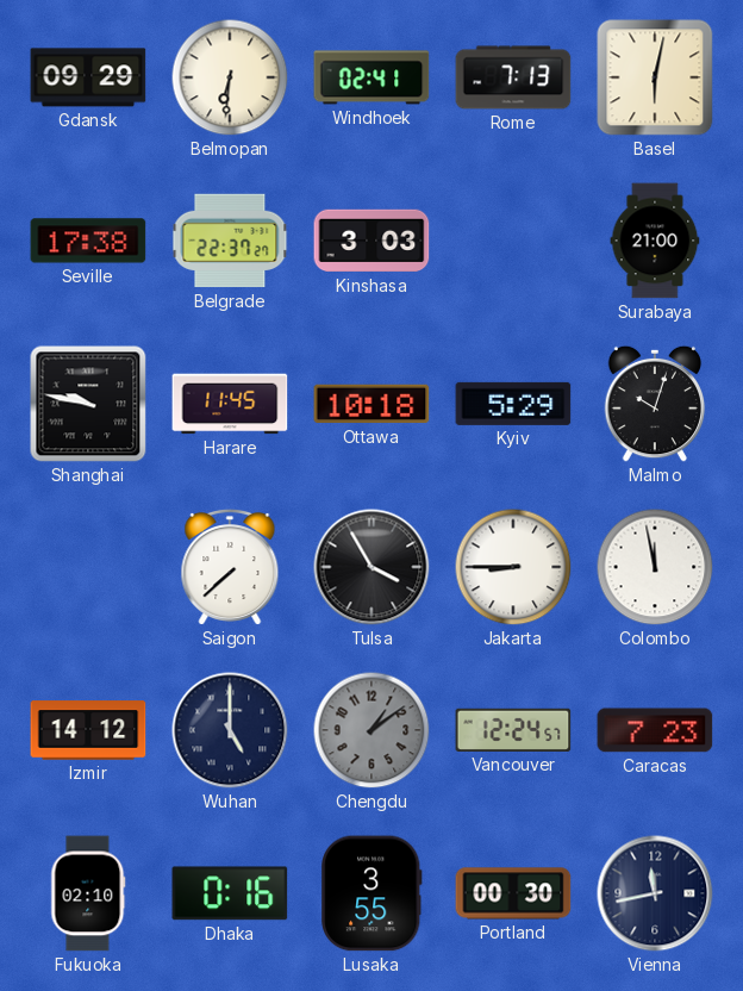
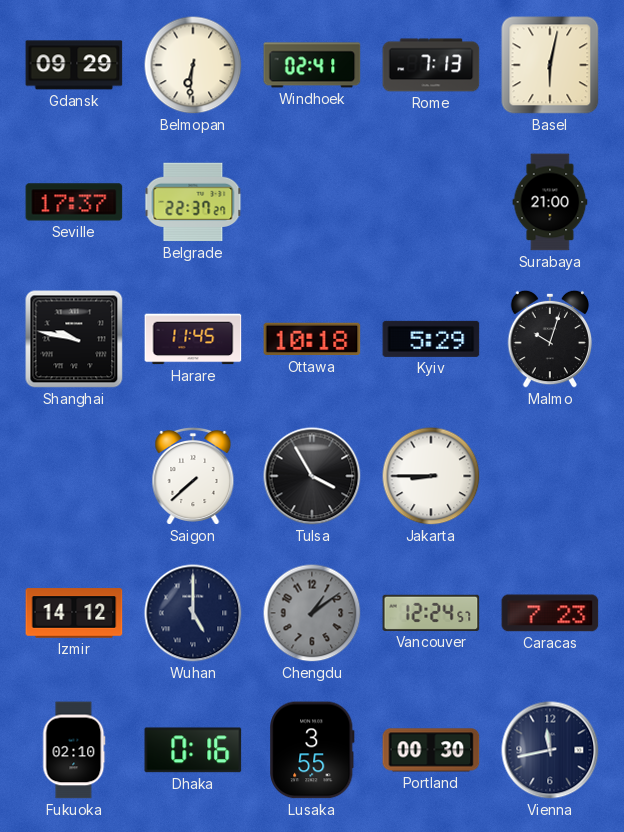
Seville: 17:38 -> 17:37
Kinshasa: 3:03 -> none
Colombo: 11:58 -> none
